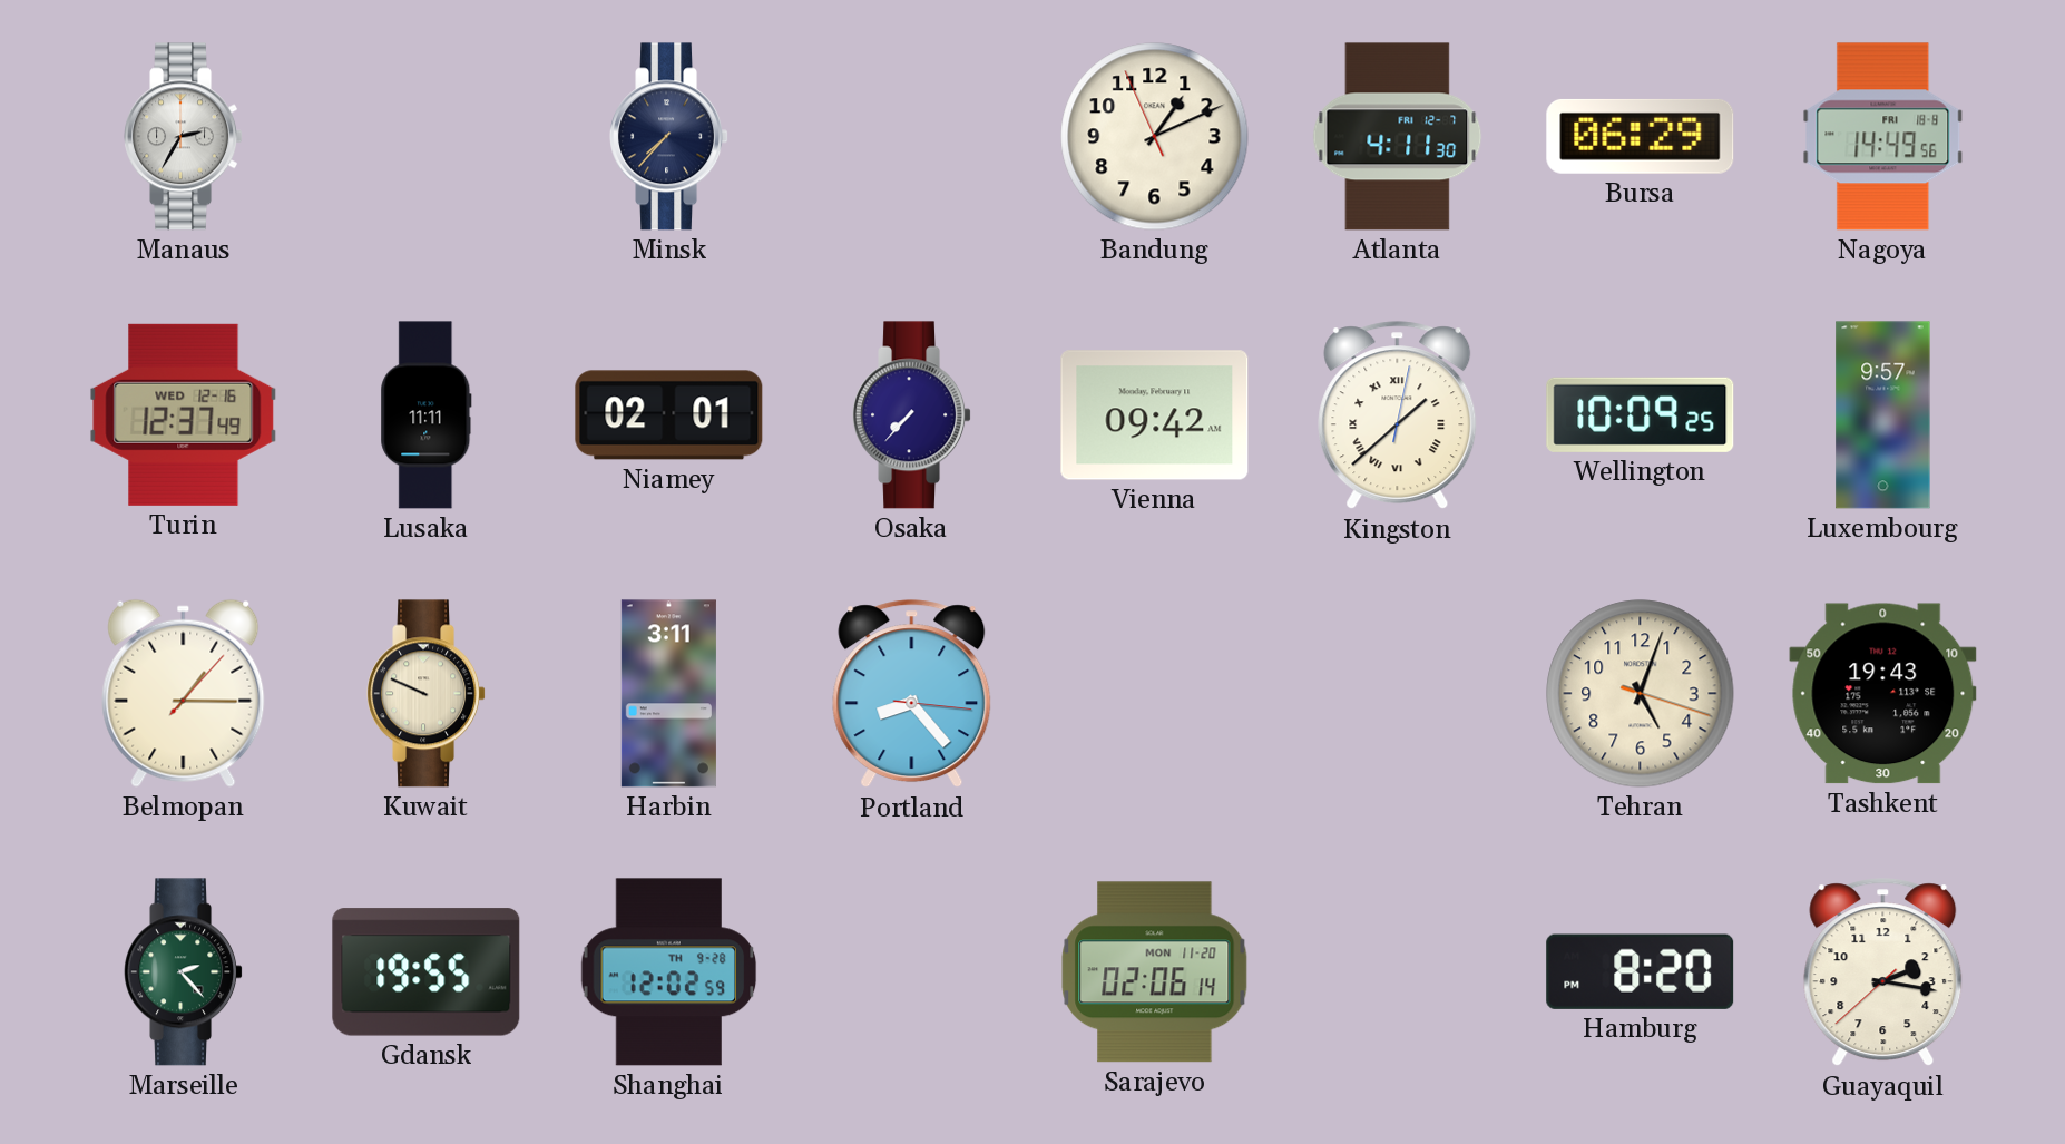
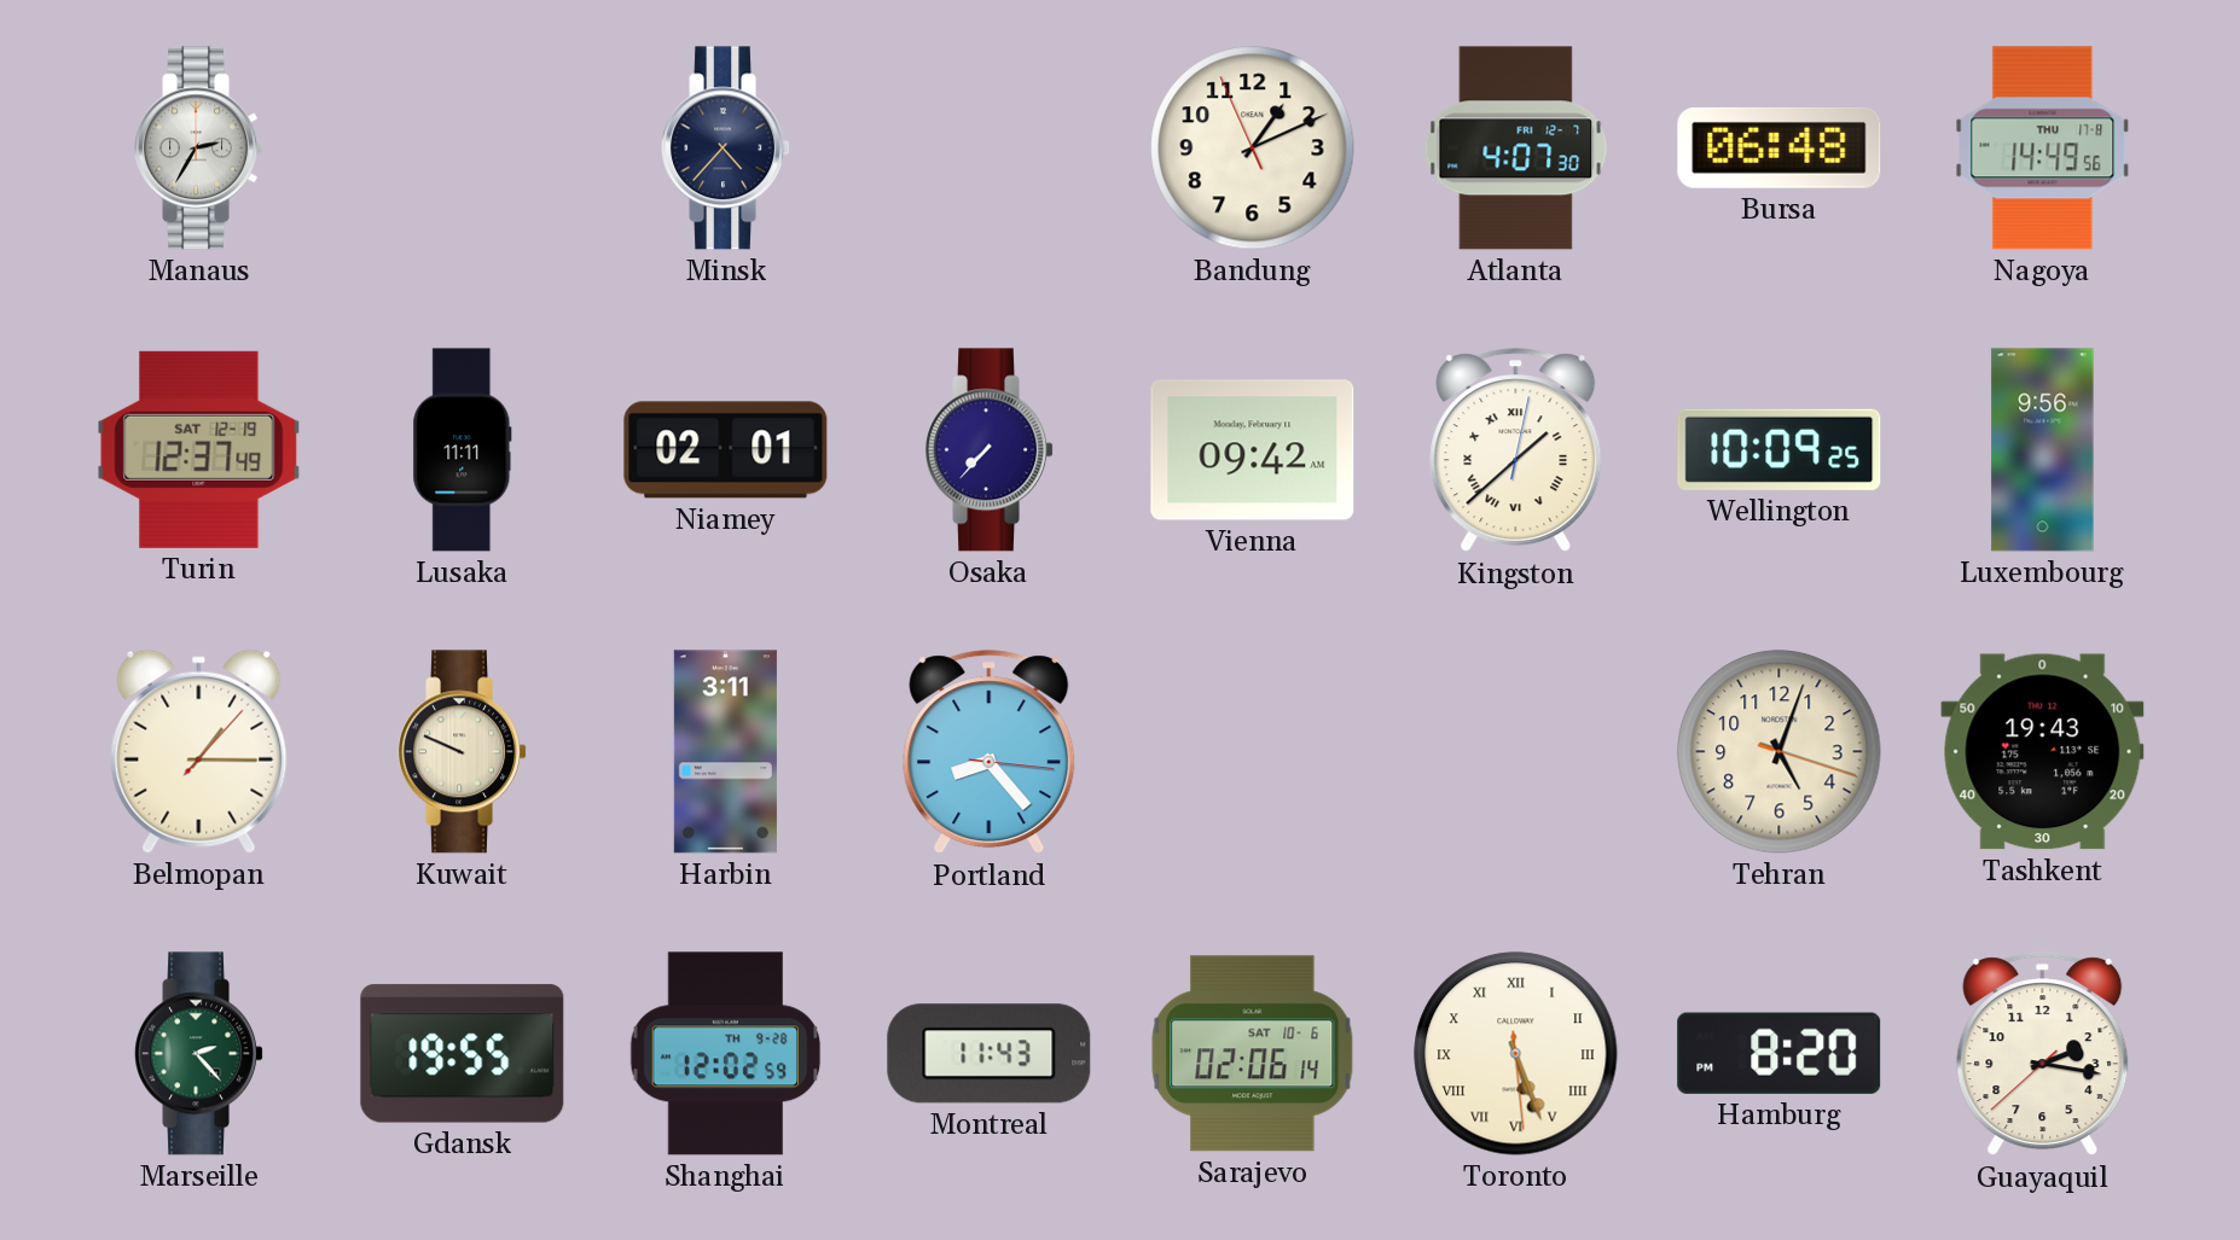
Minsk: 7:37 -> 4:37
Atlanta: 4:11 -> 4:07
Bursa: 06:29 -> 06:48
Nagoya date: FRI 18-8 -> THU 17-8
Turin date: WED 12-16 -> SAT 12-19
Luxembourg: 9:57 -> 9:56
Montreal: none -> 11:43
Sarajevo date: MON 11-20 -> SAT 10-6
Toronto: none -> 5:26
